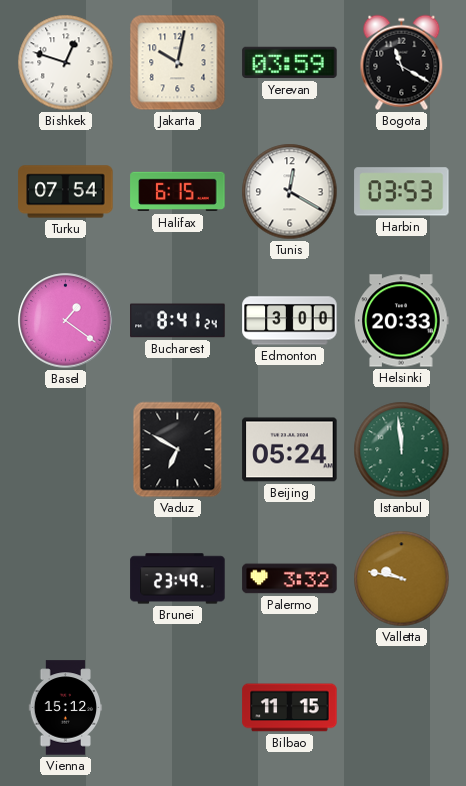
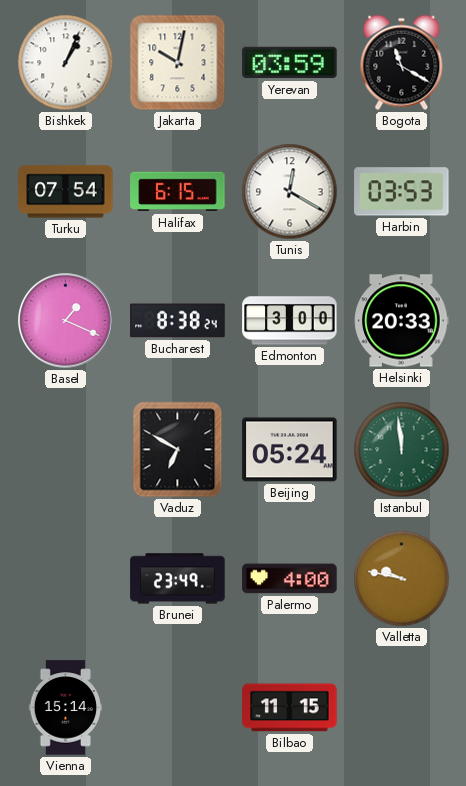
Bishkek: 12:48 -> 1:04
Basel: 1:21 -> 1:19
Bucharest: 8:41 -> 8:38
Palermo: 3:32 -> 4:00
Vienna: 15:12 -> 15:14
